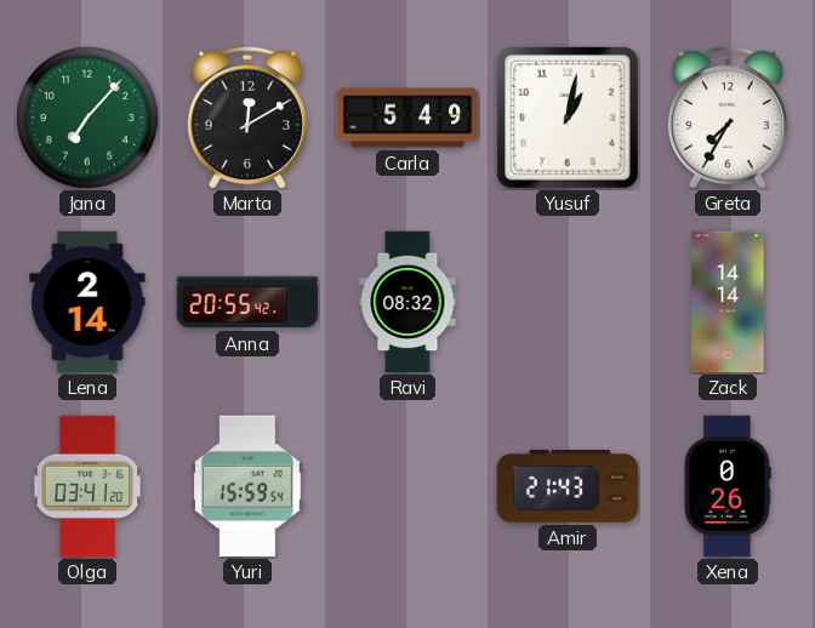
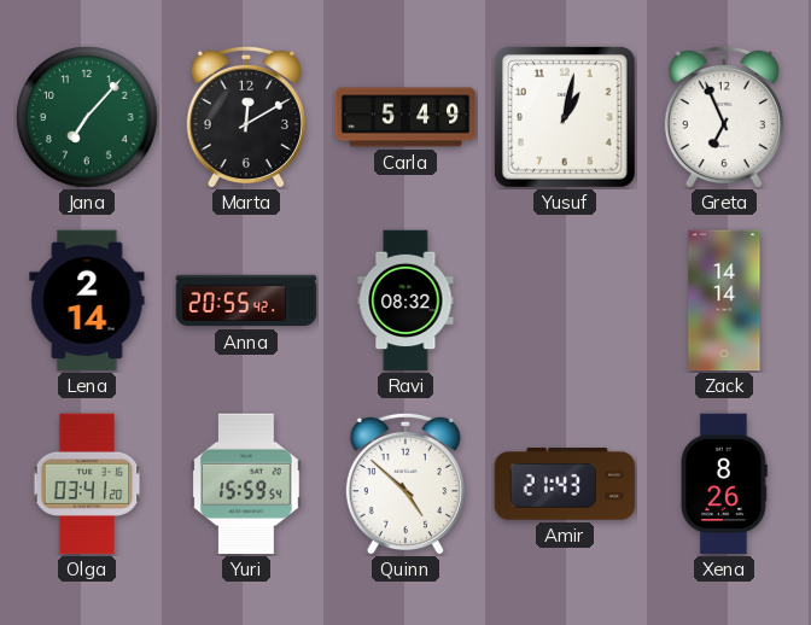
Greta: 7:35 -> 6:56
Quinn: none -> 4:52
Xena: 0:26 -> 8:26
